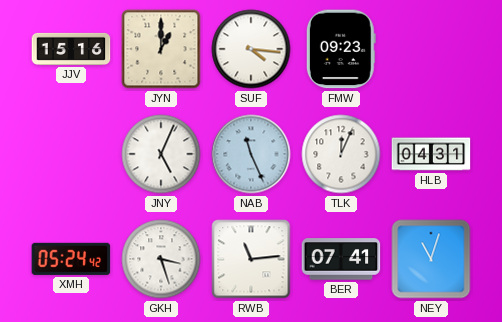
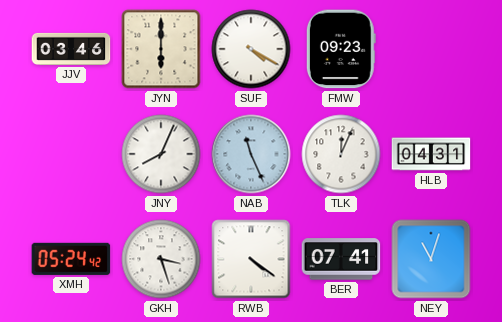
JJV: 15:16 -> 03:46
JYN: 1:00 -> 6:00
SUF: 4:16 -> 4:20
JNY: 5:04 -> 8:04
RWB: 11:14 -> 4:21
